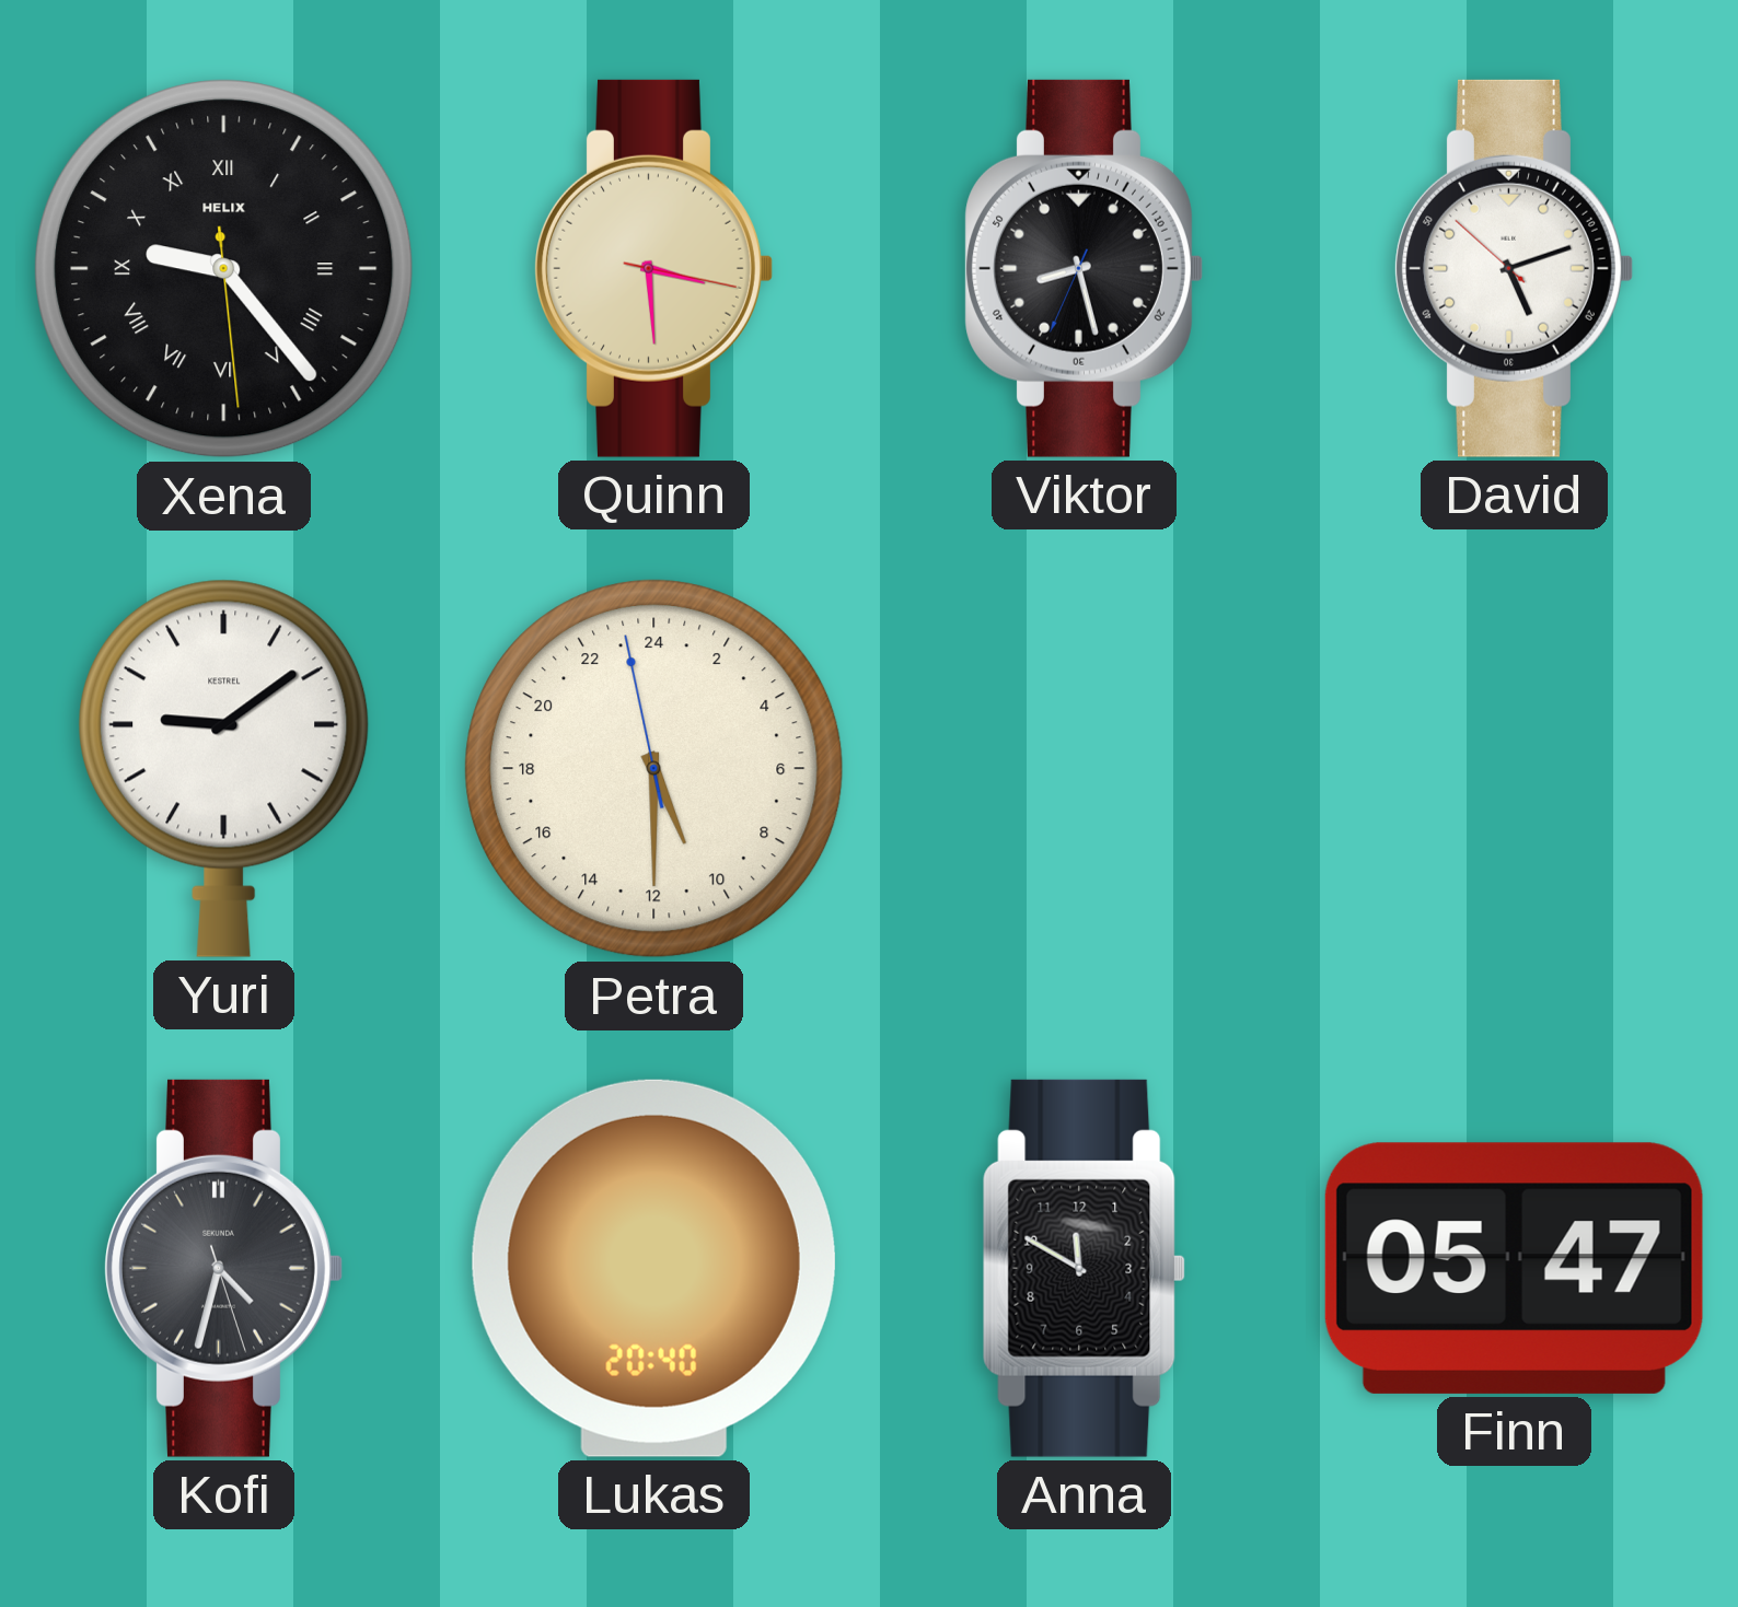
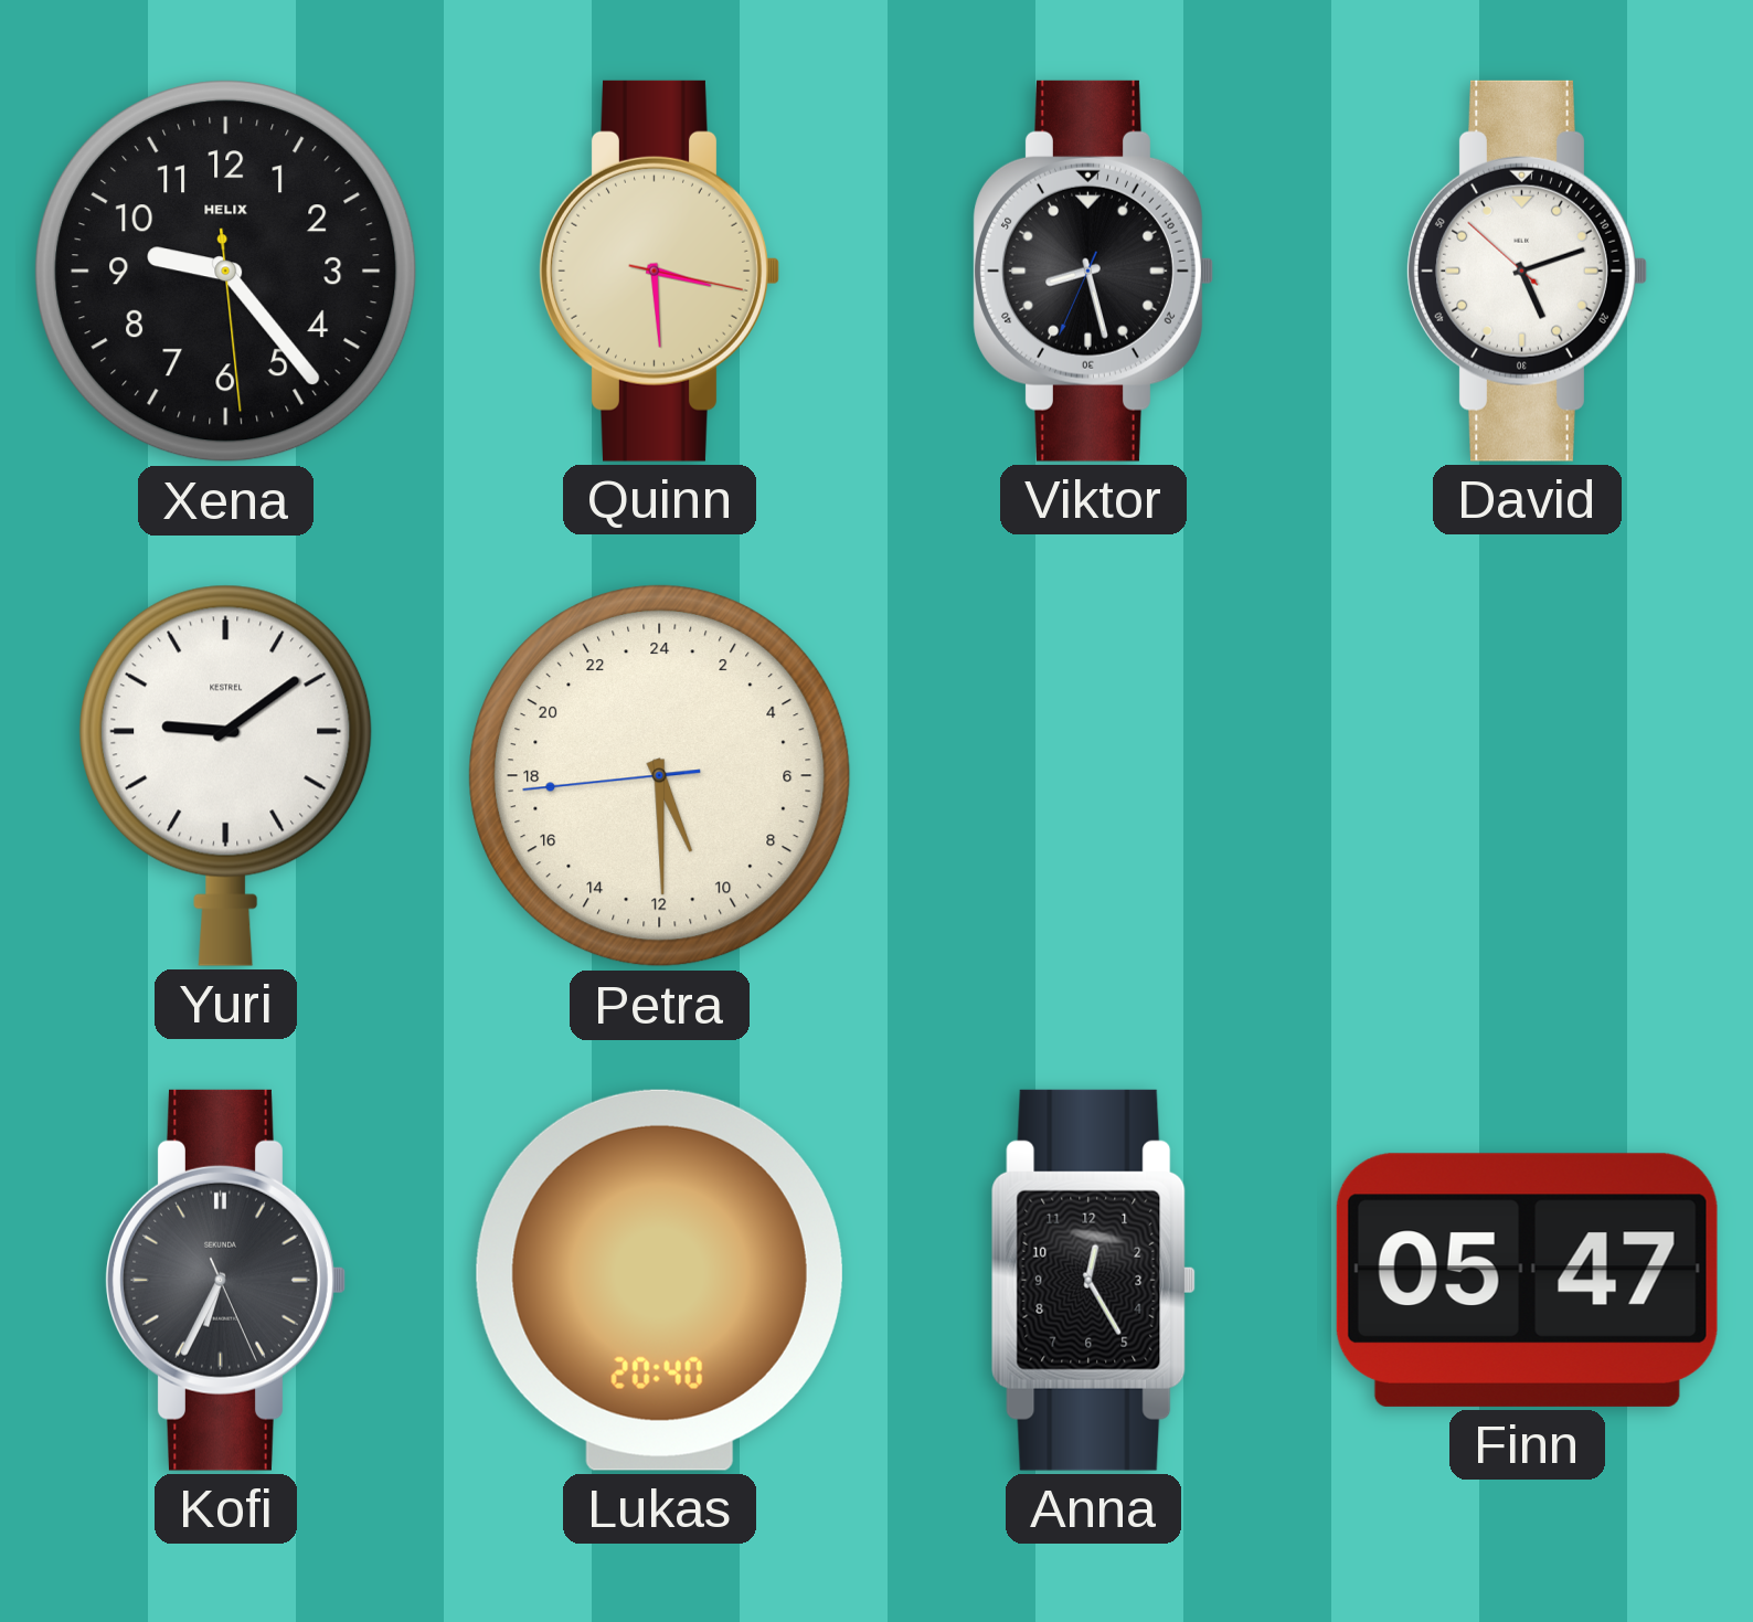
Xena numerals: Roman -> Arabic
Petra: 10:29:58 -> 10:29:44
Kofi: 4:32 -> 6:34
Anna: 11:50 -> 12:25
